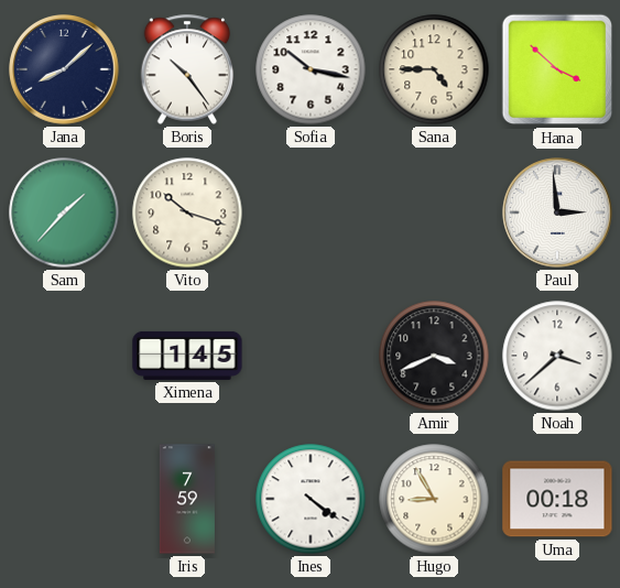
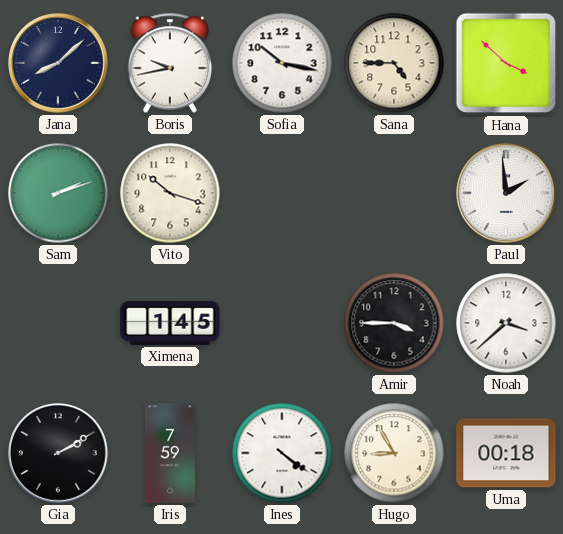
Boris: 10:24 -> 9:43
Sam: 1:37 -> 2:12
Paul: 2:59 -> 1:59
Amir: 3:41 -> 3:45
Gia: none -> 2:10
